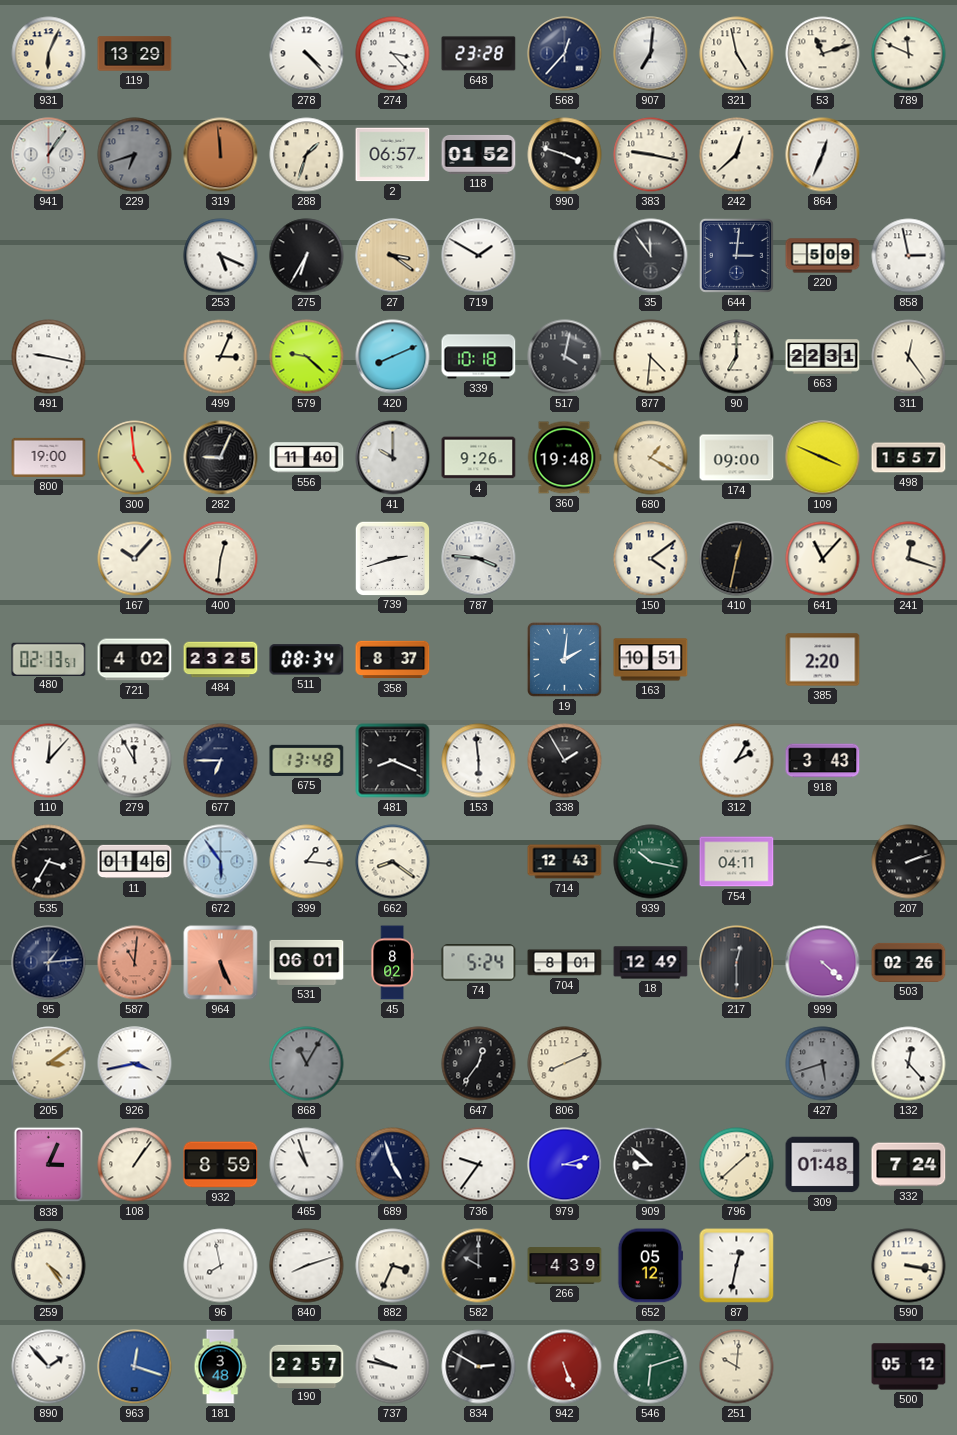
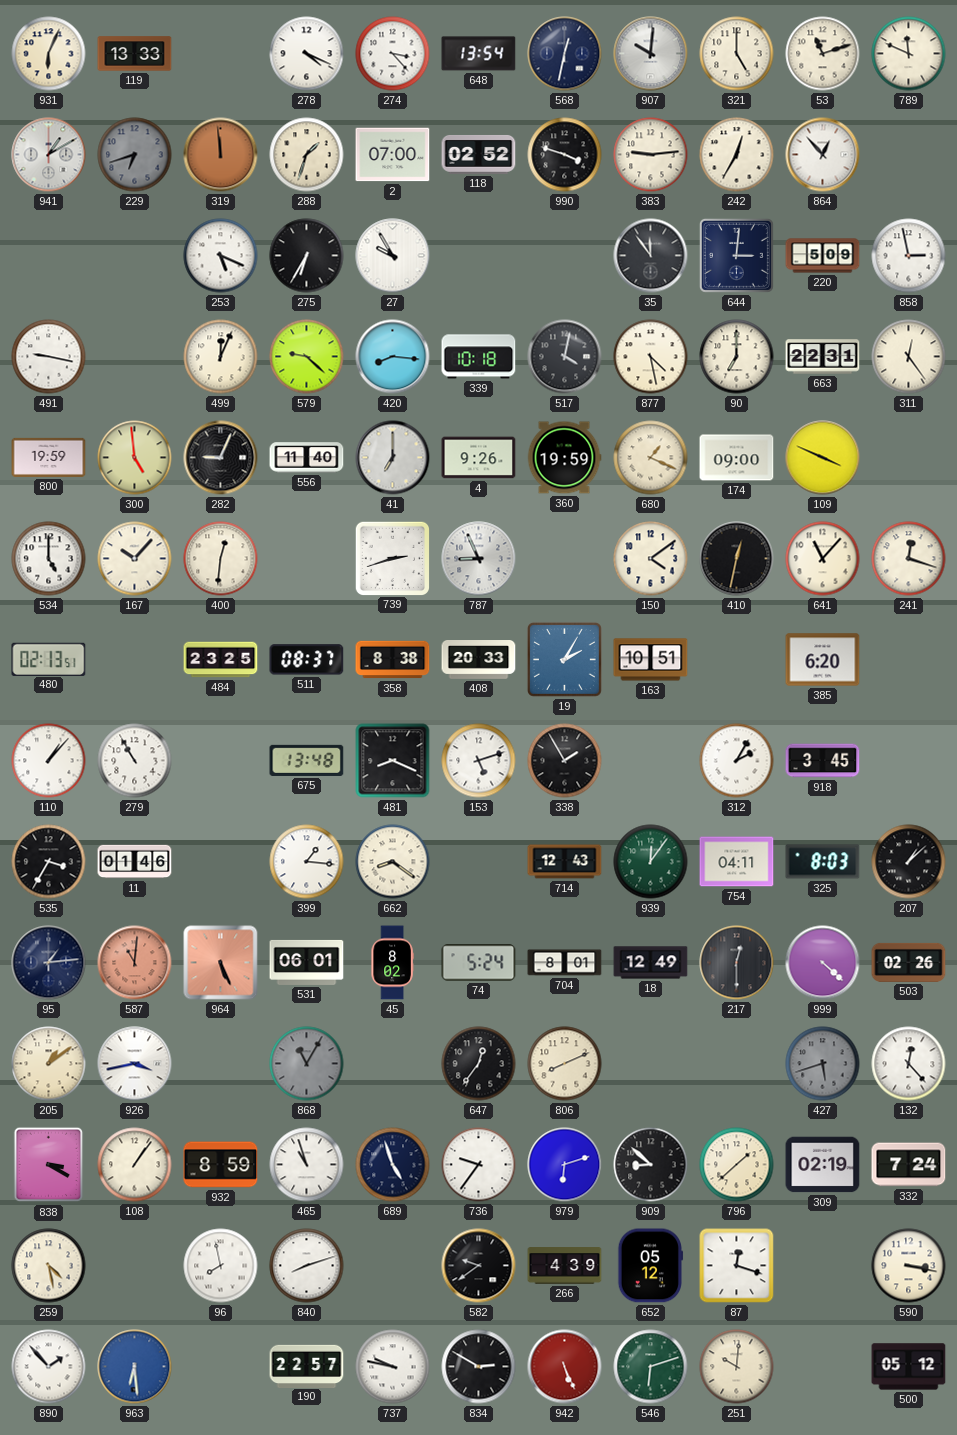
119: 13:29 -> 13:33
278: 4:23 -> 4:19
648: 23:28 -> 13:54
568: 12:37 -> 12:32
907: 7:01 -> 10:01
321: 4:58 -> 5:00
941: 1:06 -> 1:10
2: 06:57 -> 07:00
118: 01:52 -> 02:52
383: 9:17 -> 9:14
242: 12:38 -> 12:35
864: 12:34 -> 12:53
27: 3:21 -> 9:55
27 dial: champagne -> white
719: 1:50 -> none
499: 3:04 -> 12:04
420: 8:11 -> 8:16
877: 4:31 -> 4:28
800: 19:00 -> 19:59
41: 10:00 -> 7:00
360: 19:48 -> 19:59
680: 1:20 -> 1:19
498: 15:57 -> none
534: none -> 5:00
787: 3:46 -> 8:56
721: 4:02 -> none
511: 08:34 -> 08:37
358: 8:37 -> 8:38
408: none -> 20:33
19: 2:01 -> 2:05
385: 2:20 -> 6:20
110: 12:07 -> 1:07
279: 11:55 -> 10:55
677: 6:45 -> none
153: 5:59 -> 5:12
918: 3:43 -> 3:45
672: 5:54 -> none
939: 10:17 -> 12:06
325: none -> 8:03
207: 2:12 -> 1:08
205: 3:09 -> 1:09
838: 3:04 -> 3:20
979: 3:12 -> 6:12
309: 01:48 -> 02:19
259: 4:24 -> 4:28
882: 3:34 -> none
582: 10:00 -> 9:39
87: 12:32 -> 12:18
963: 12:18 -> 6:29
181: 3:48 -> none
